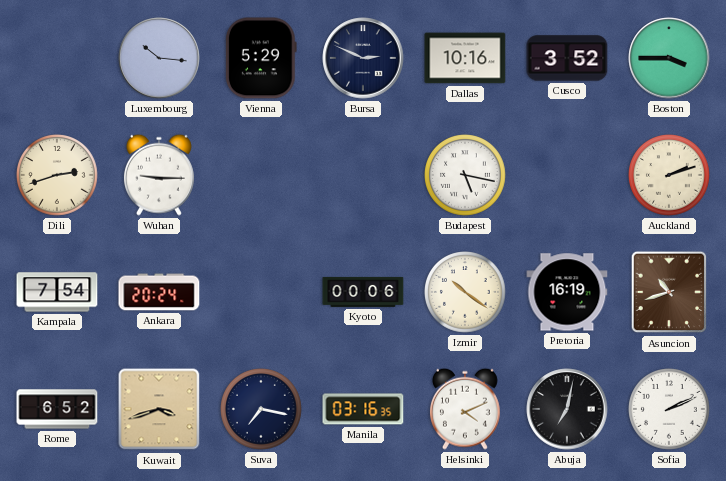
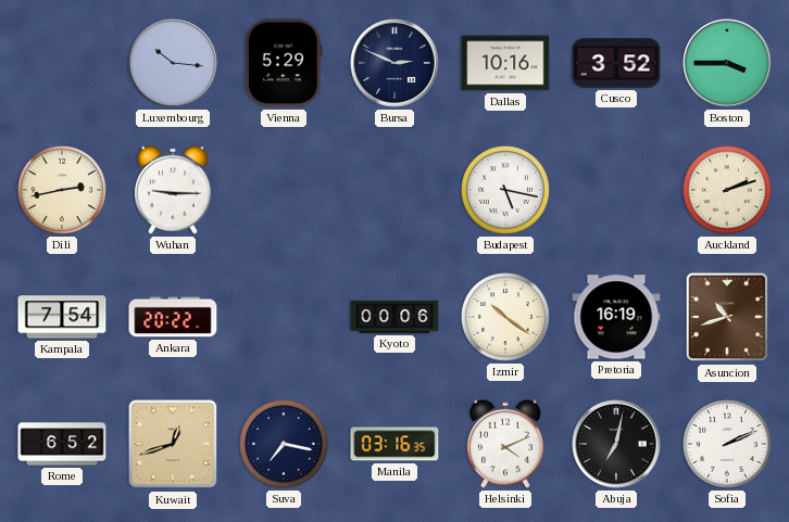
Dili: 2:42 -> 2:43
Ankara: 20:24 -> 20:22
Kuwait: 3:42 -> 12:42
